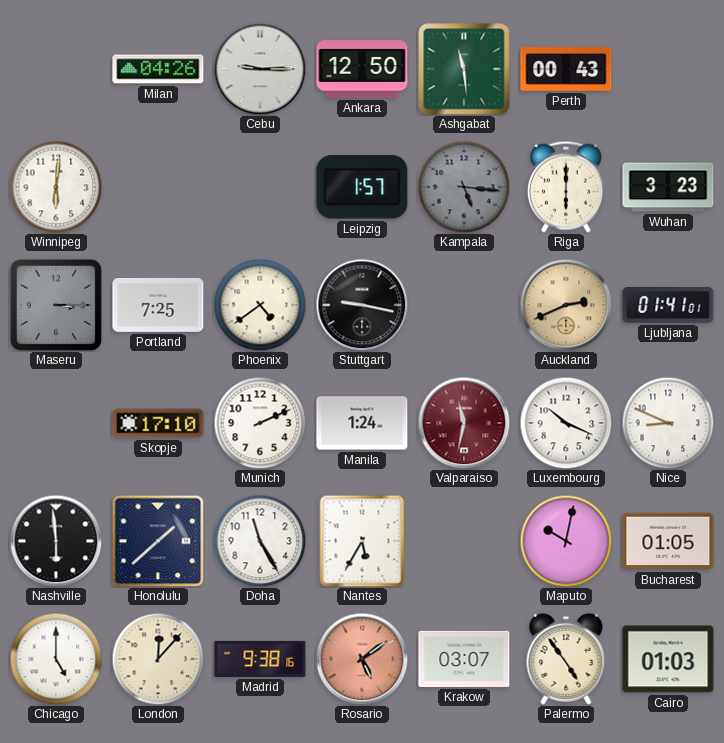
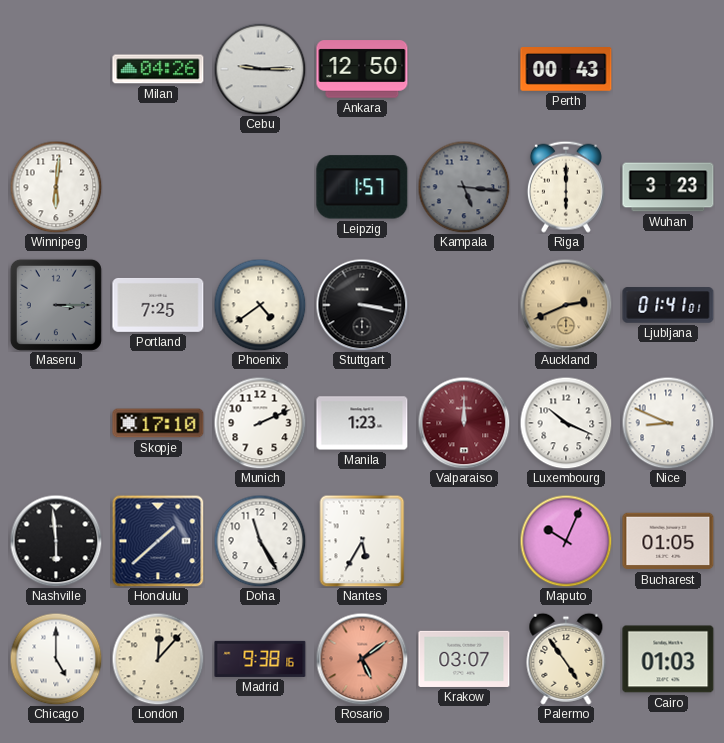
Ashgabat: 11:29 -> none
Stuttgart: 9:17 -> 3:17
Manila: 1:24 -> 1:23
Valparaiso: 11:32 -> 12:00
Maputo: 10:02 -> 10:04
